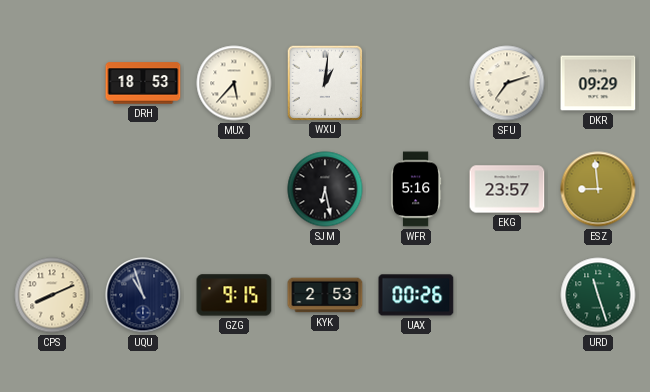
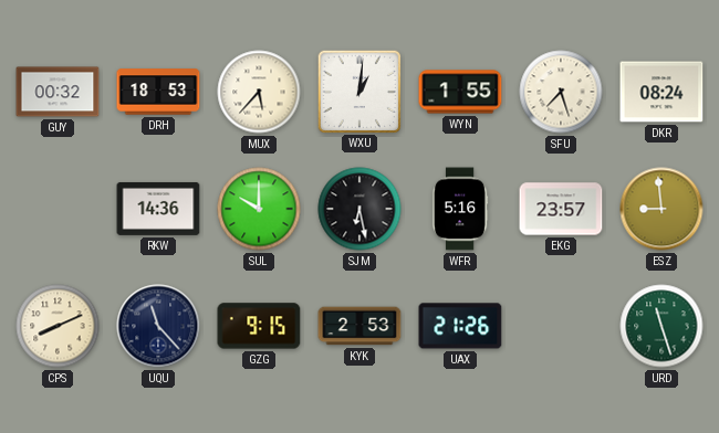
GUY: none -> 00:32
WYN: none -> 1:55
SFU: 7:12 -> 7:27
DKR: 09:29 -> 08:24
RKW: none -> 14:36
SUL: none -> 10:00
UQU: 10:57 -> 11:23
UAX: 00:26 -> 21:26
